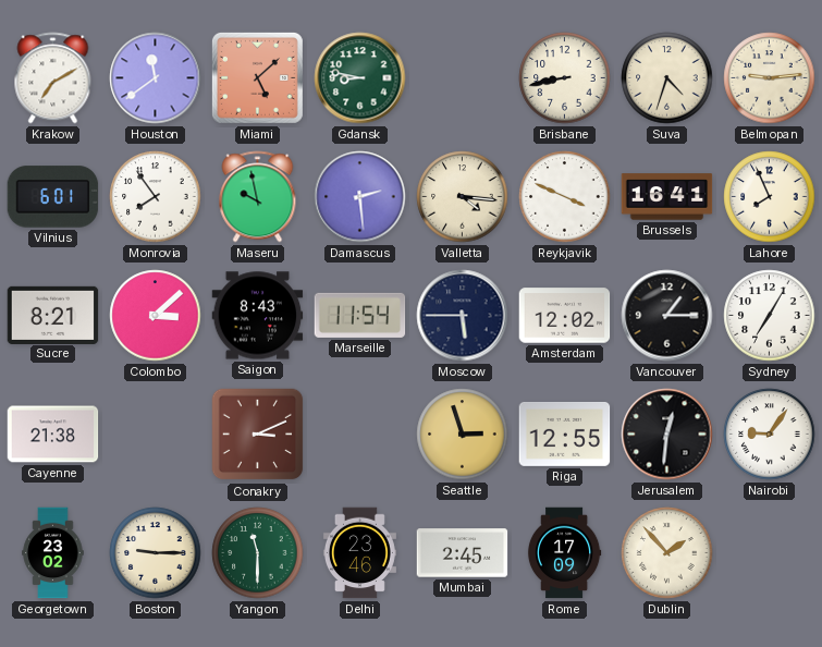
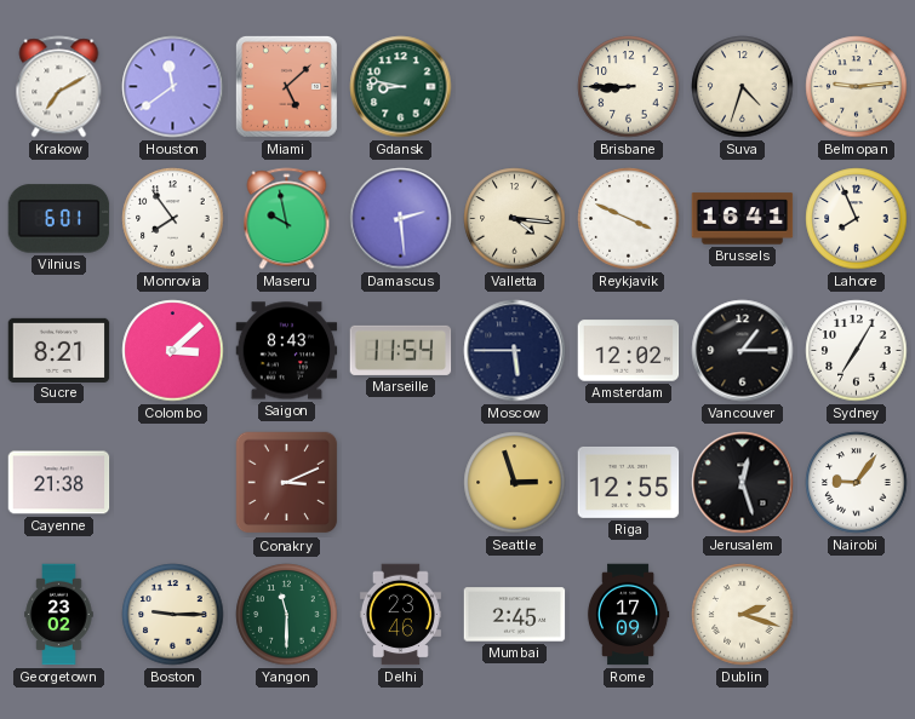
Brisbane: 8:43 -> 8:45
Jerusalem: 12:31 -> 12:27
Dublin: 1:53 -> 2:18
